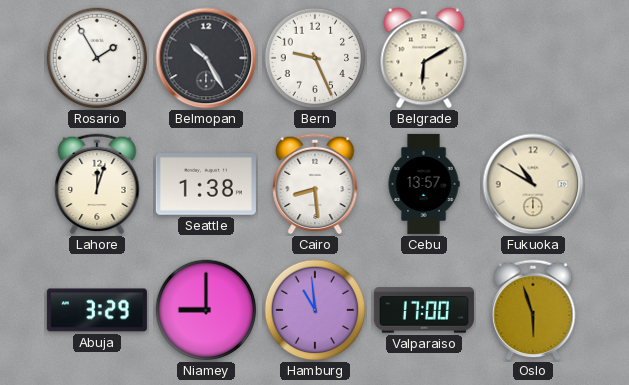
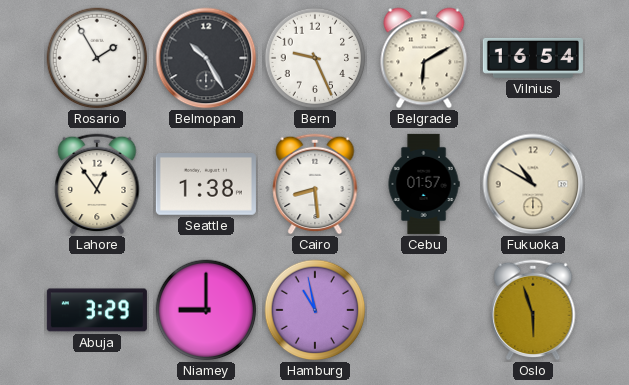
Vilnius: none -> 16:54
Lahore: 12:03 -> 12:54
Cebu: 13:57 -> 01:57
Hamburg: 10:59 -> 10:58
Valparaiso: 17:00 -> none
